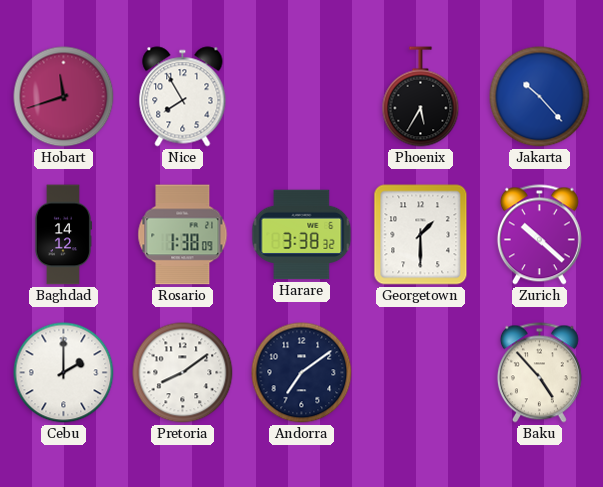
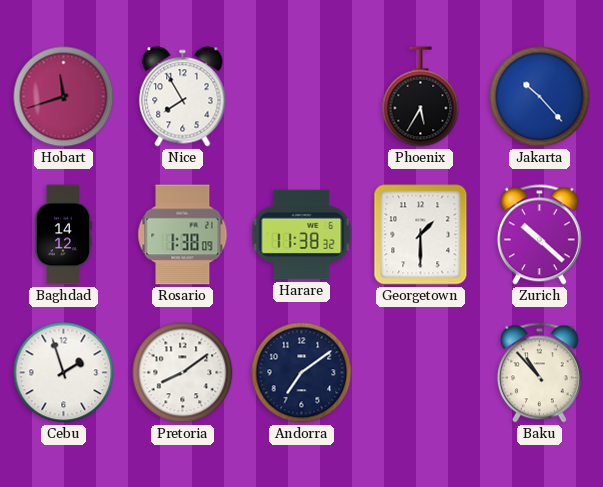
Harare: 3:38 -> 11:38
Cebu: 2:00 -> 1:57
Baku: 4:53 -> 10:53
